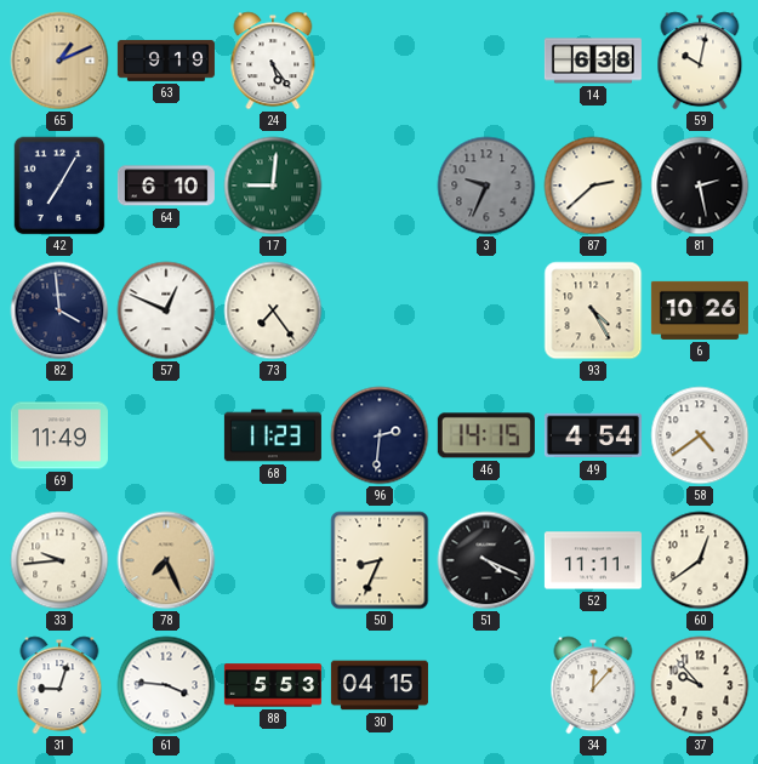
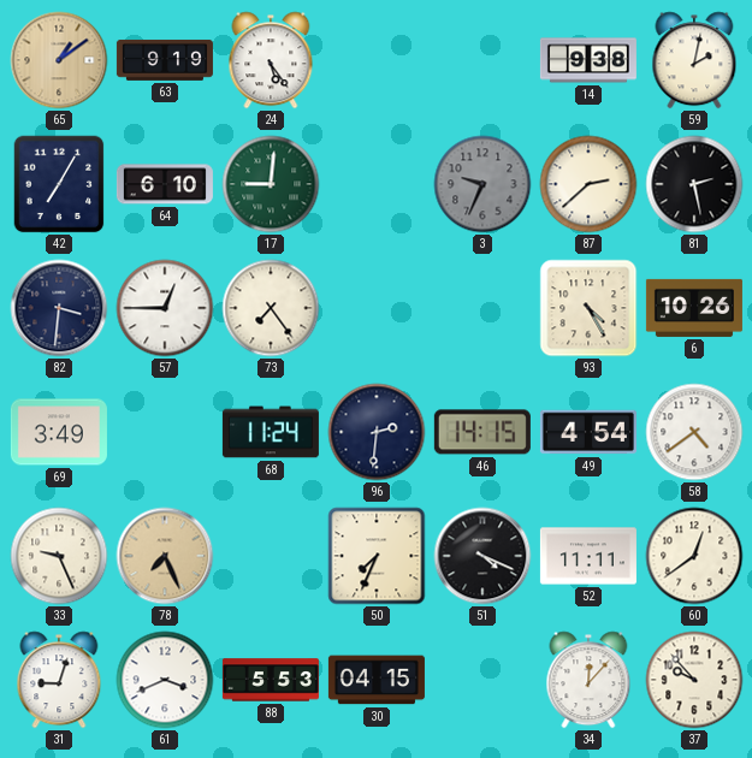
65: 1:11 -> 1:09
14: 6:38 -> 9:38
59: 10:02 -> 2:02
82: 3:59 -> 3:31
57: 12:49 -> 12:45
69: 11:49 -> 3:49
68: 11:23 -> 11:24
33: 9:44 -> 9:26
50: 8:34 -> 7:34
61: 3:46 -> 3:41
